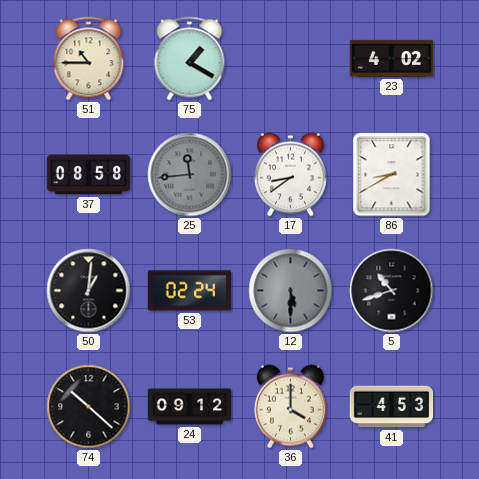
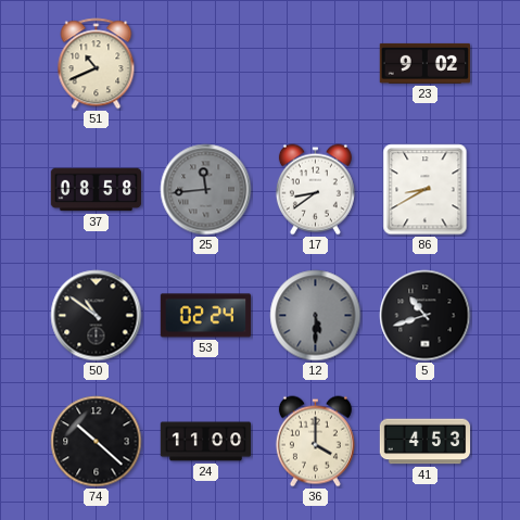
51: 10:45 -> 10:41
75: 1:20 -> none
23: 4:02 -> 9:02
50: 1:01 -> 10:51
24: 09:12 -> 11:00
